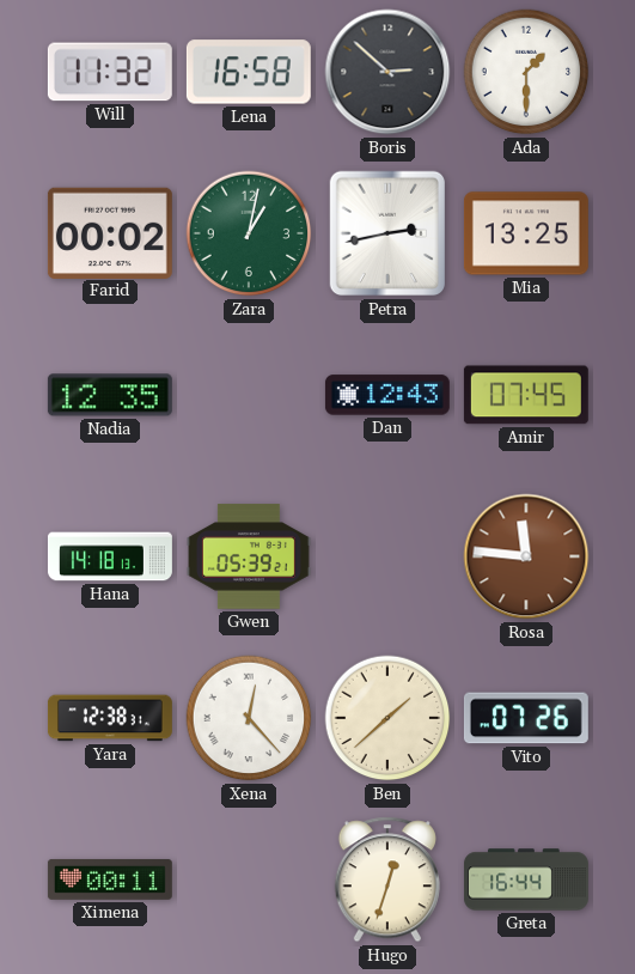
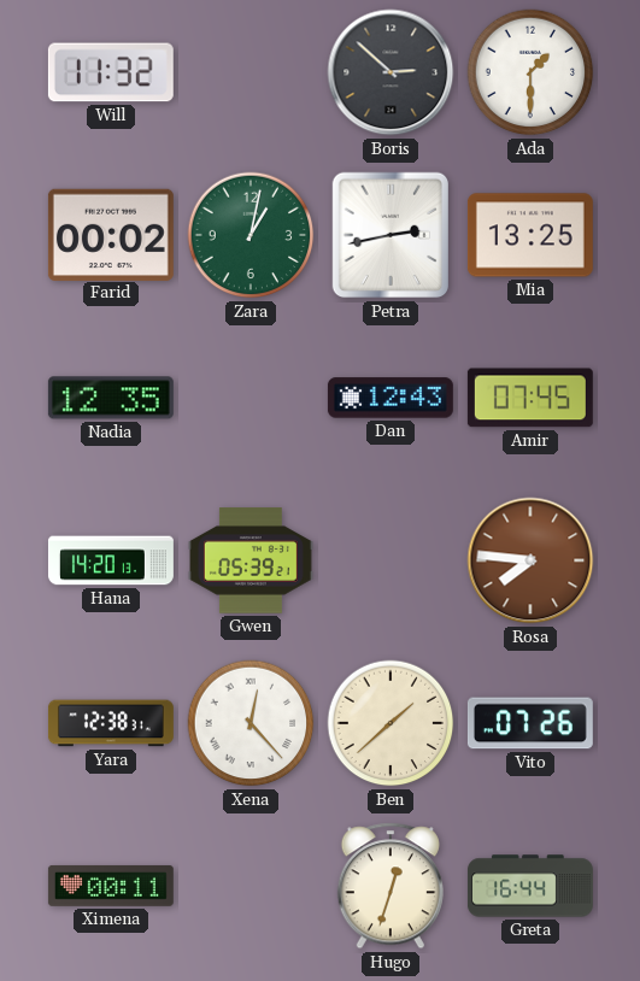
Lena: 16:58 -> none
Hana: 14:18 -> 14:20
Rosa: 11:46 -> 7:46
